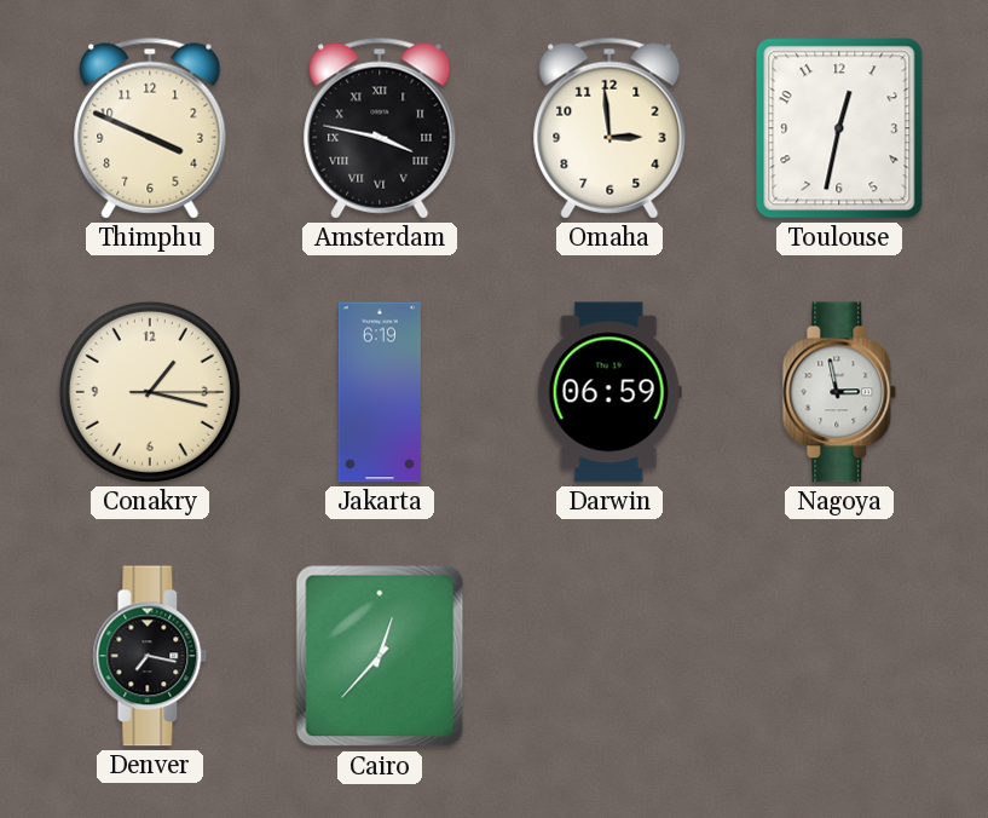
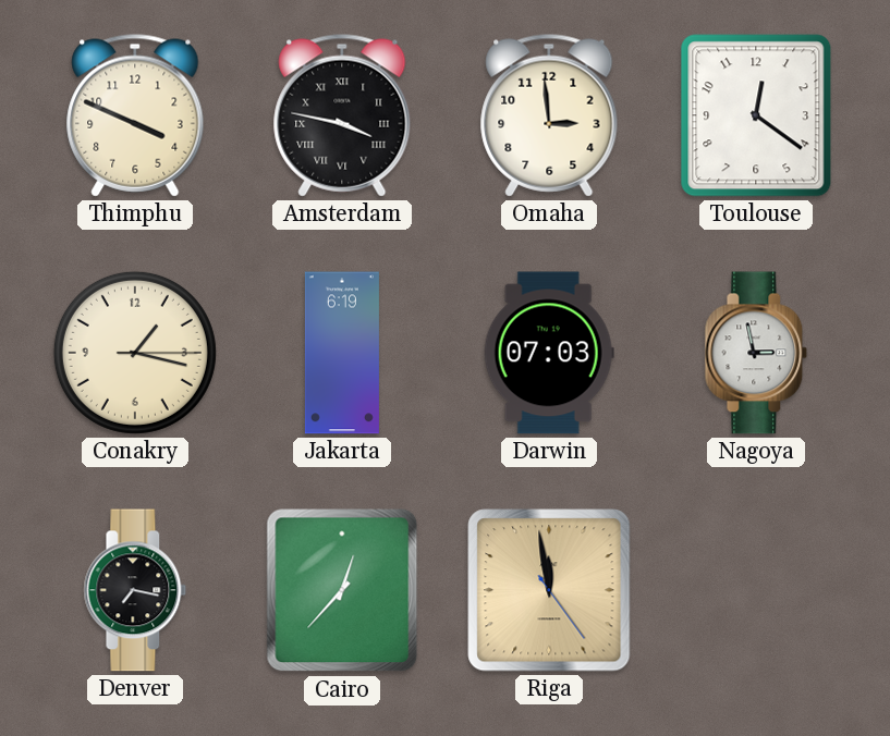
Toulouse: 12:32 -> 12:21
Darwin: 06:59 -> 07:03
Riga: none -> 11:58
